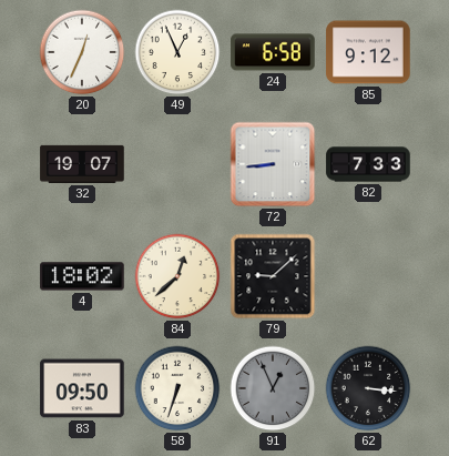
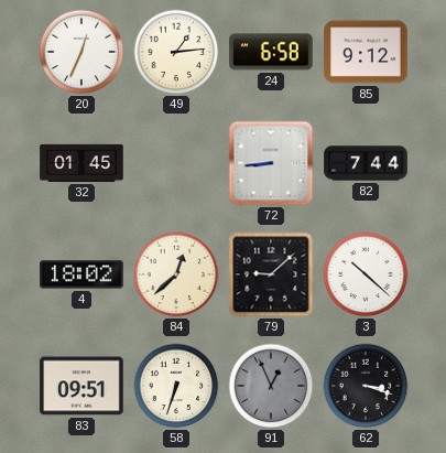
49: 12:56 -> 1:14
32: 19:07 -> 01:45
82: 7:33 -> 7:44
3: none -> 10:22
83: 09:50 -> 09:51
62: 3:16 -> 3:18
